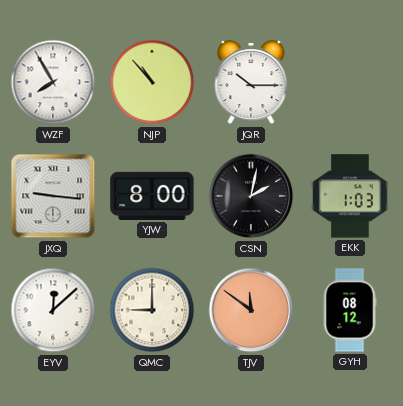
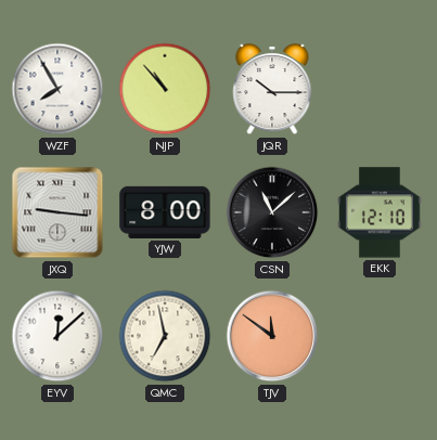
CSN: 2:02 -> 11:08
EKK: 1:03 -> 12:10
QMC: 9:00 -> 6:58
GYH: 08:12 -> none
